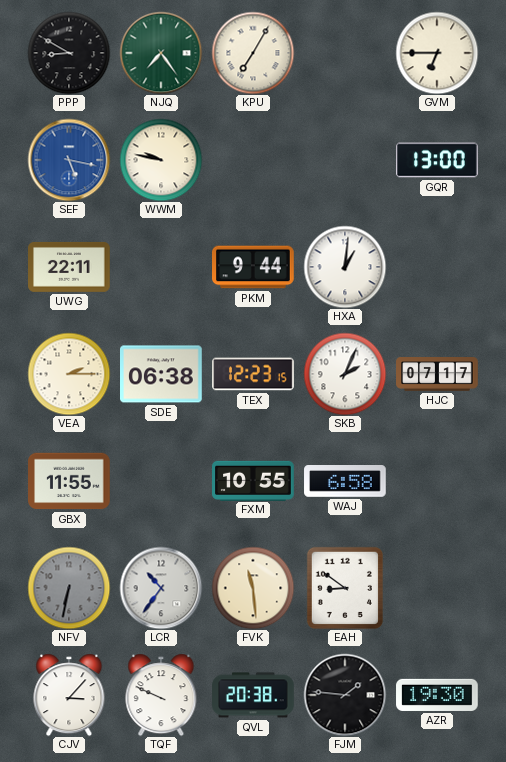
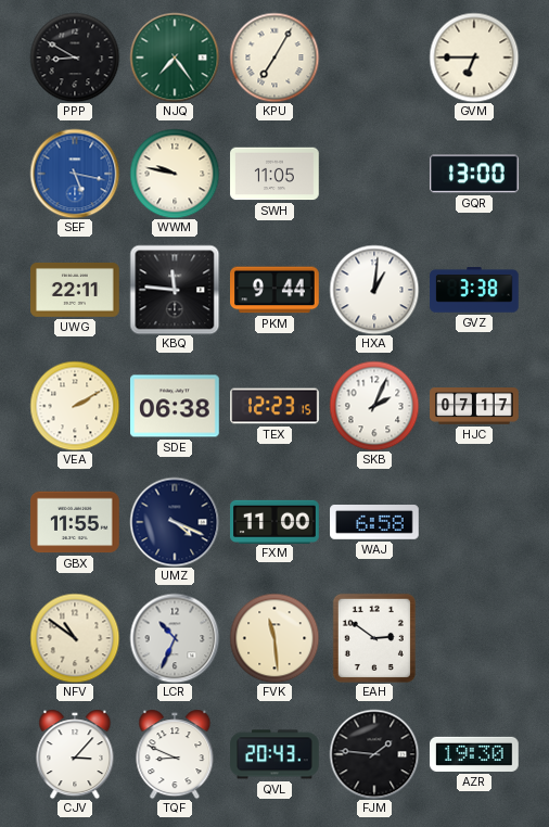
SWH: none -> 11:05
KBQ: none -> 11:46
GVZ: none -> 3:38
VEA: 2:15 -> 2:10
UMZ: none -> 4:19
FXM: 10:55 -> 11:00
NFV: 6:32 -> 10:51
NFV dial: grey -> cream
LCR: 10:36 -> 10:34
EAH: 8:51 -> 2:51
TQF: 9:49 -> 8:49
QVL: 20:38 -> 20:43
